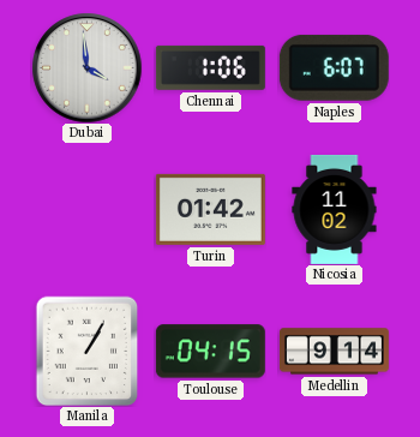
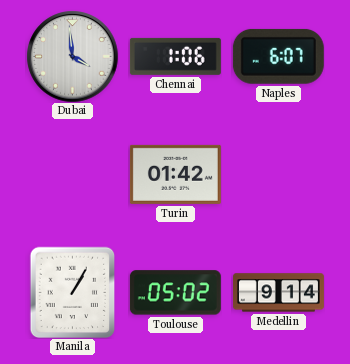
Nicosia: 11:02 -> none
Toulouse: 04:15 -> 05:02
